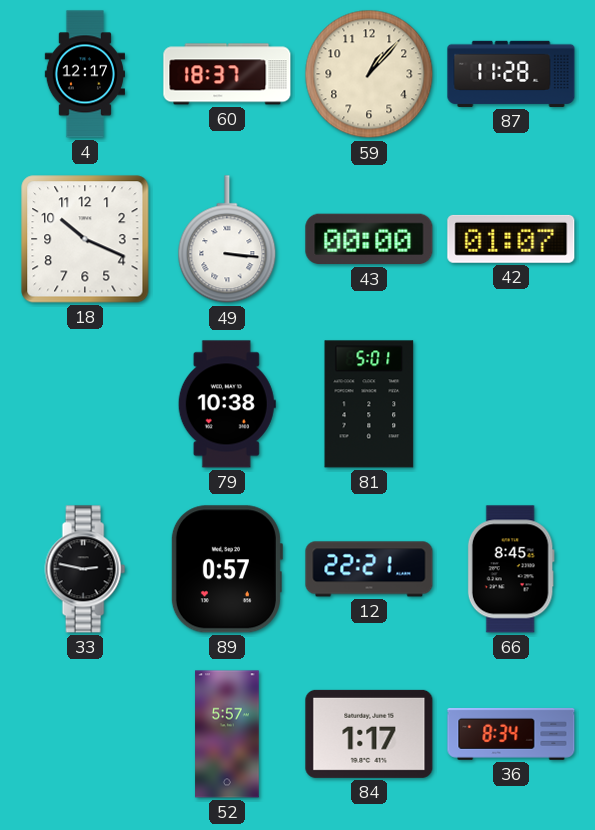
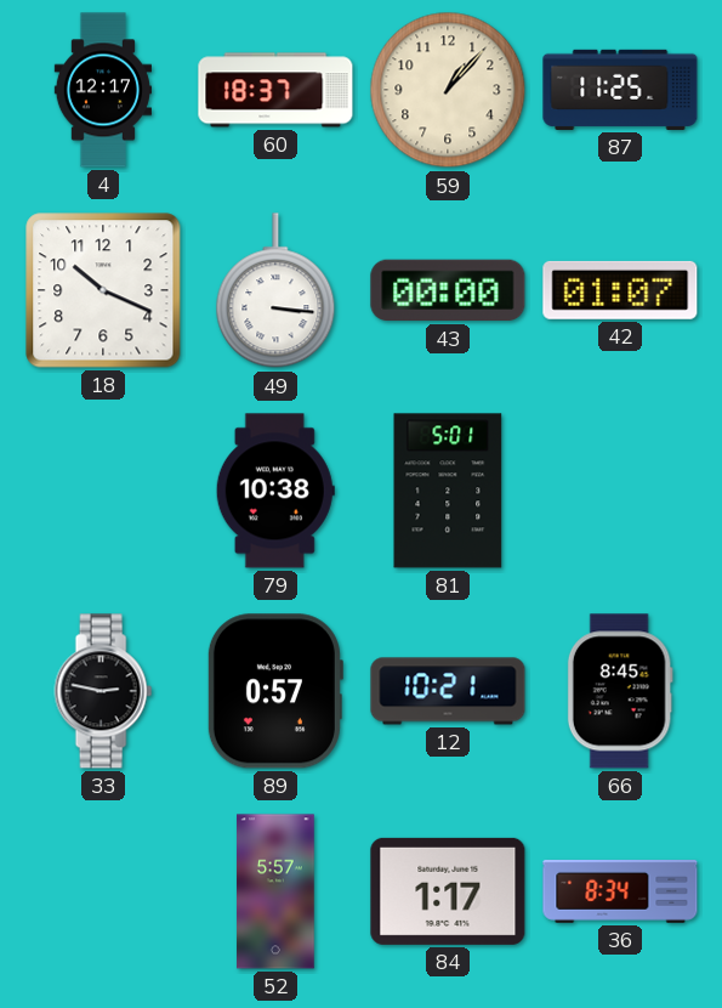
87: 11:28 -> 11:25
12: 22:21 -> 10:21
